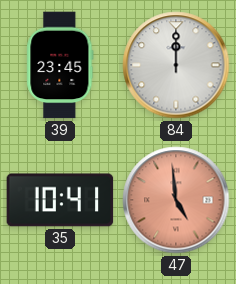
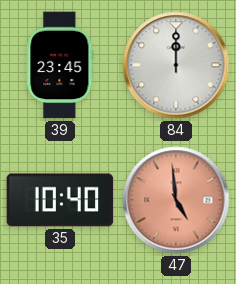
35: 10:41 -> 10:40
